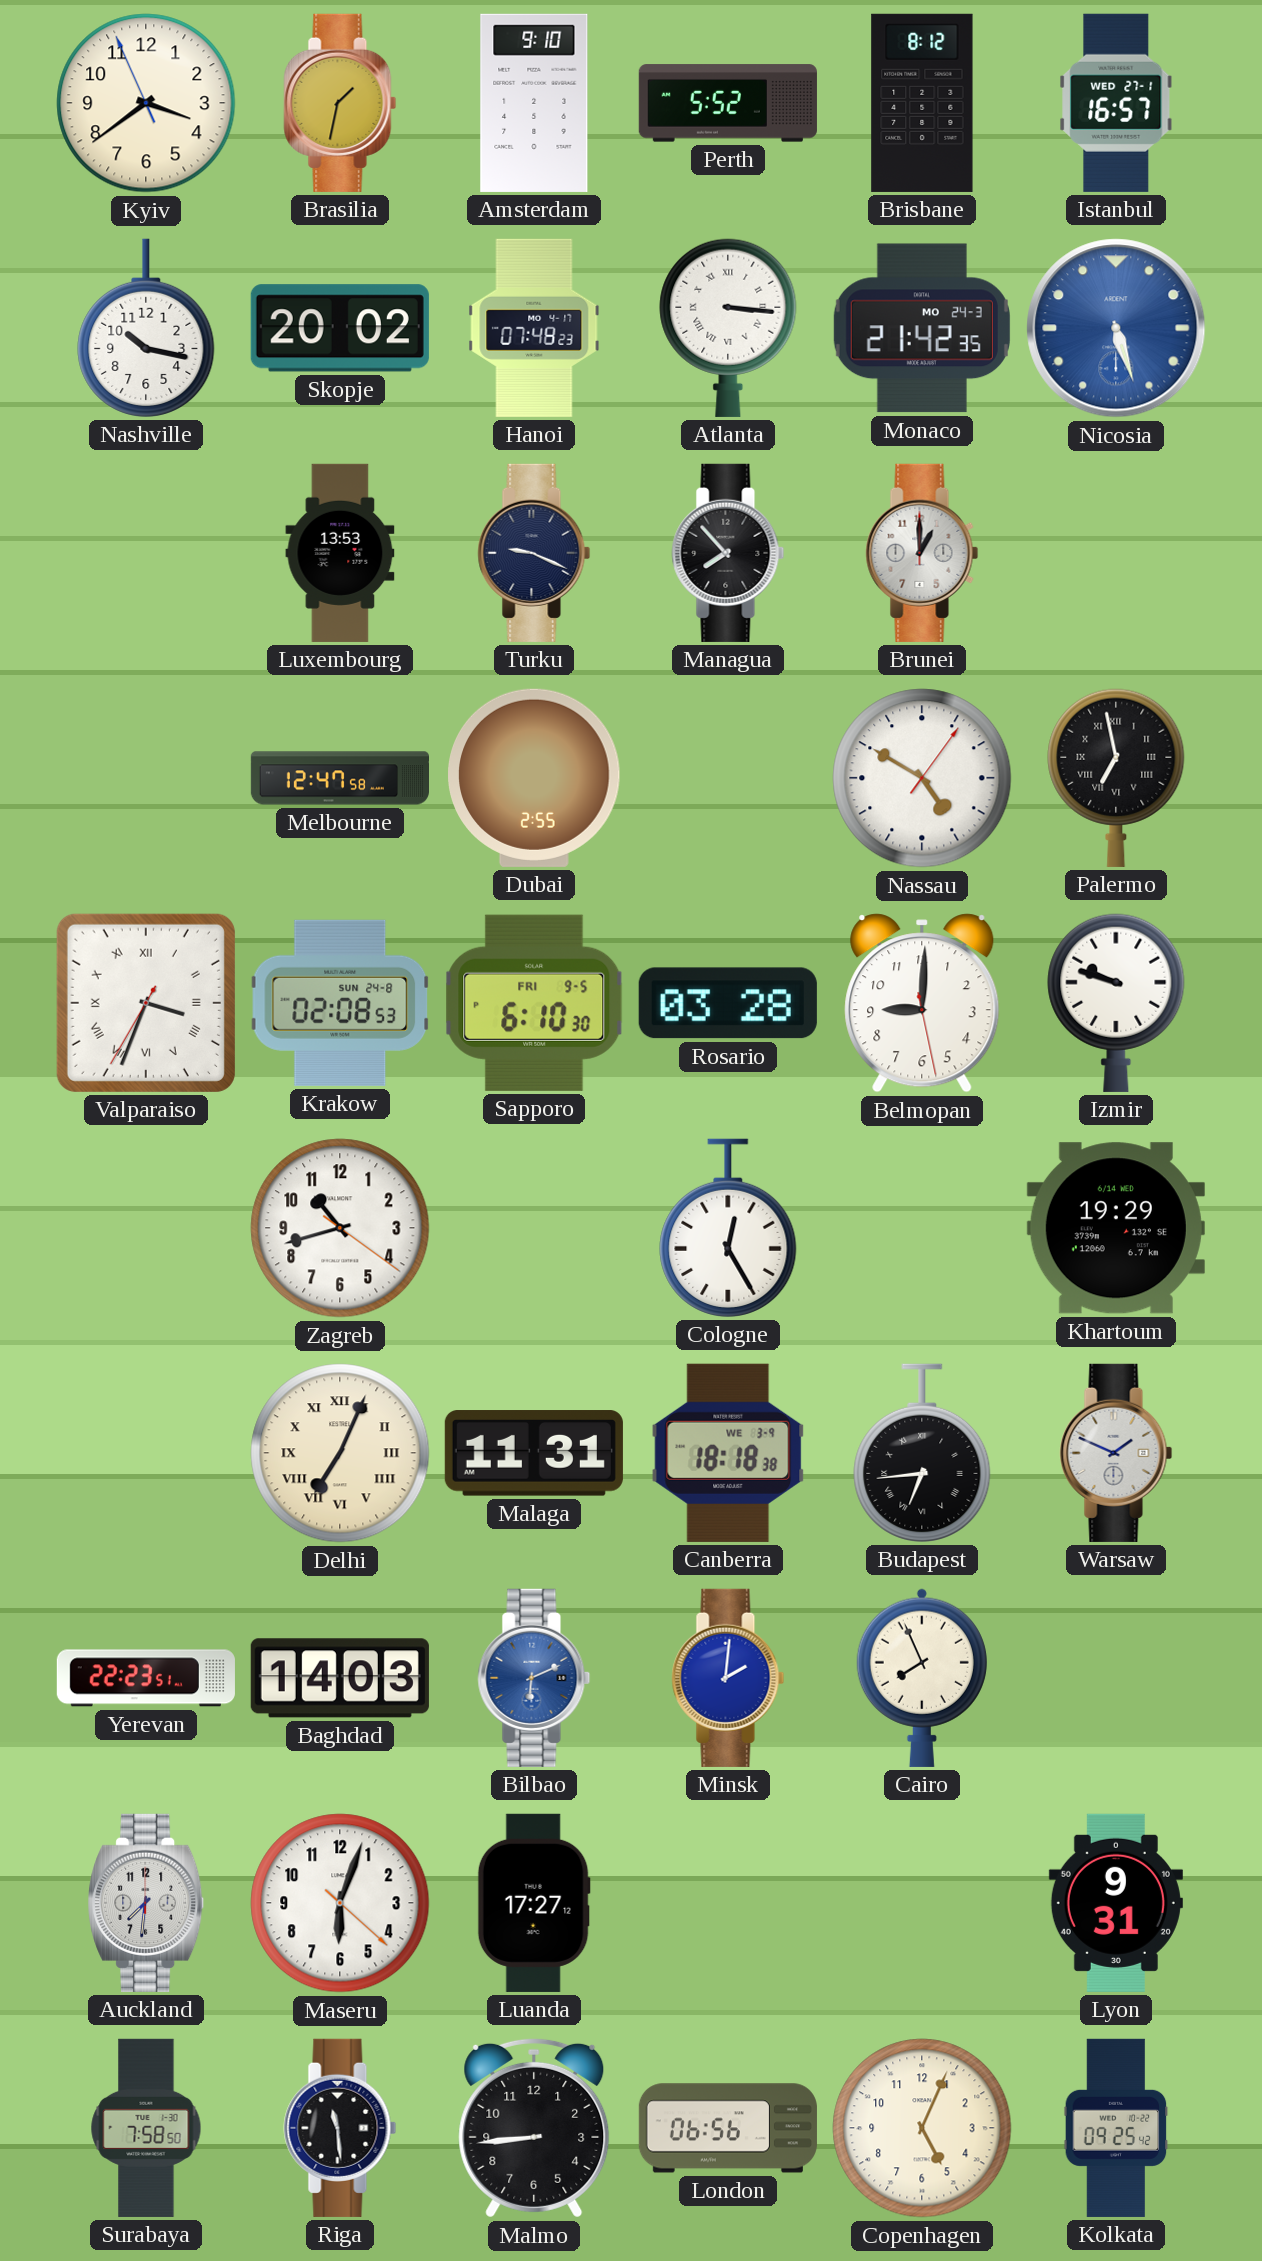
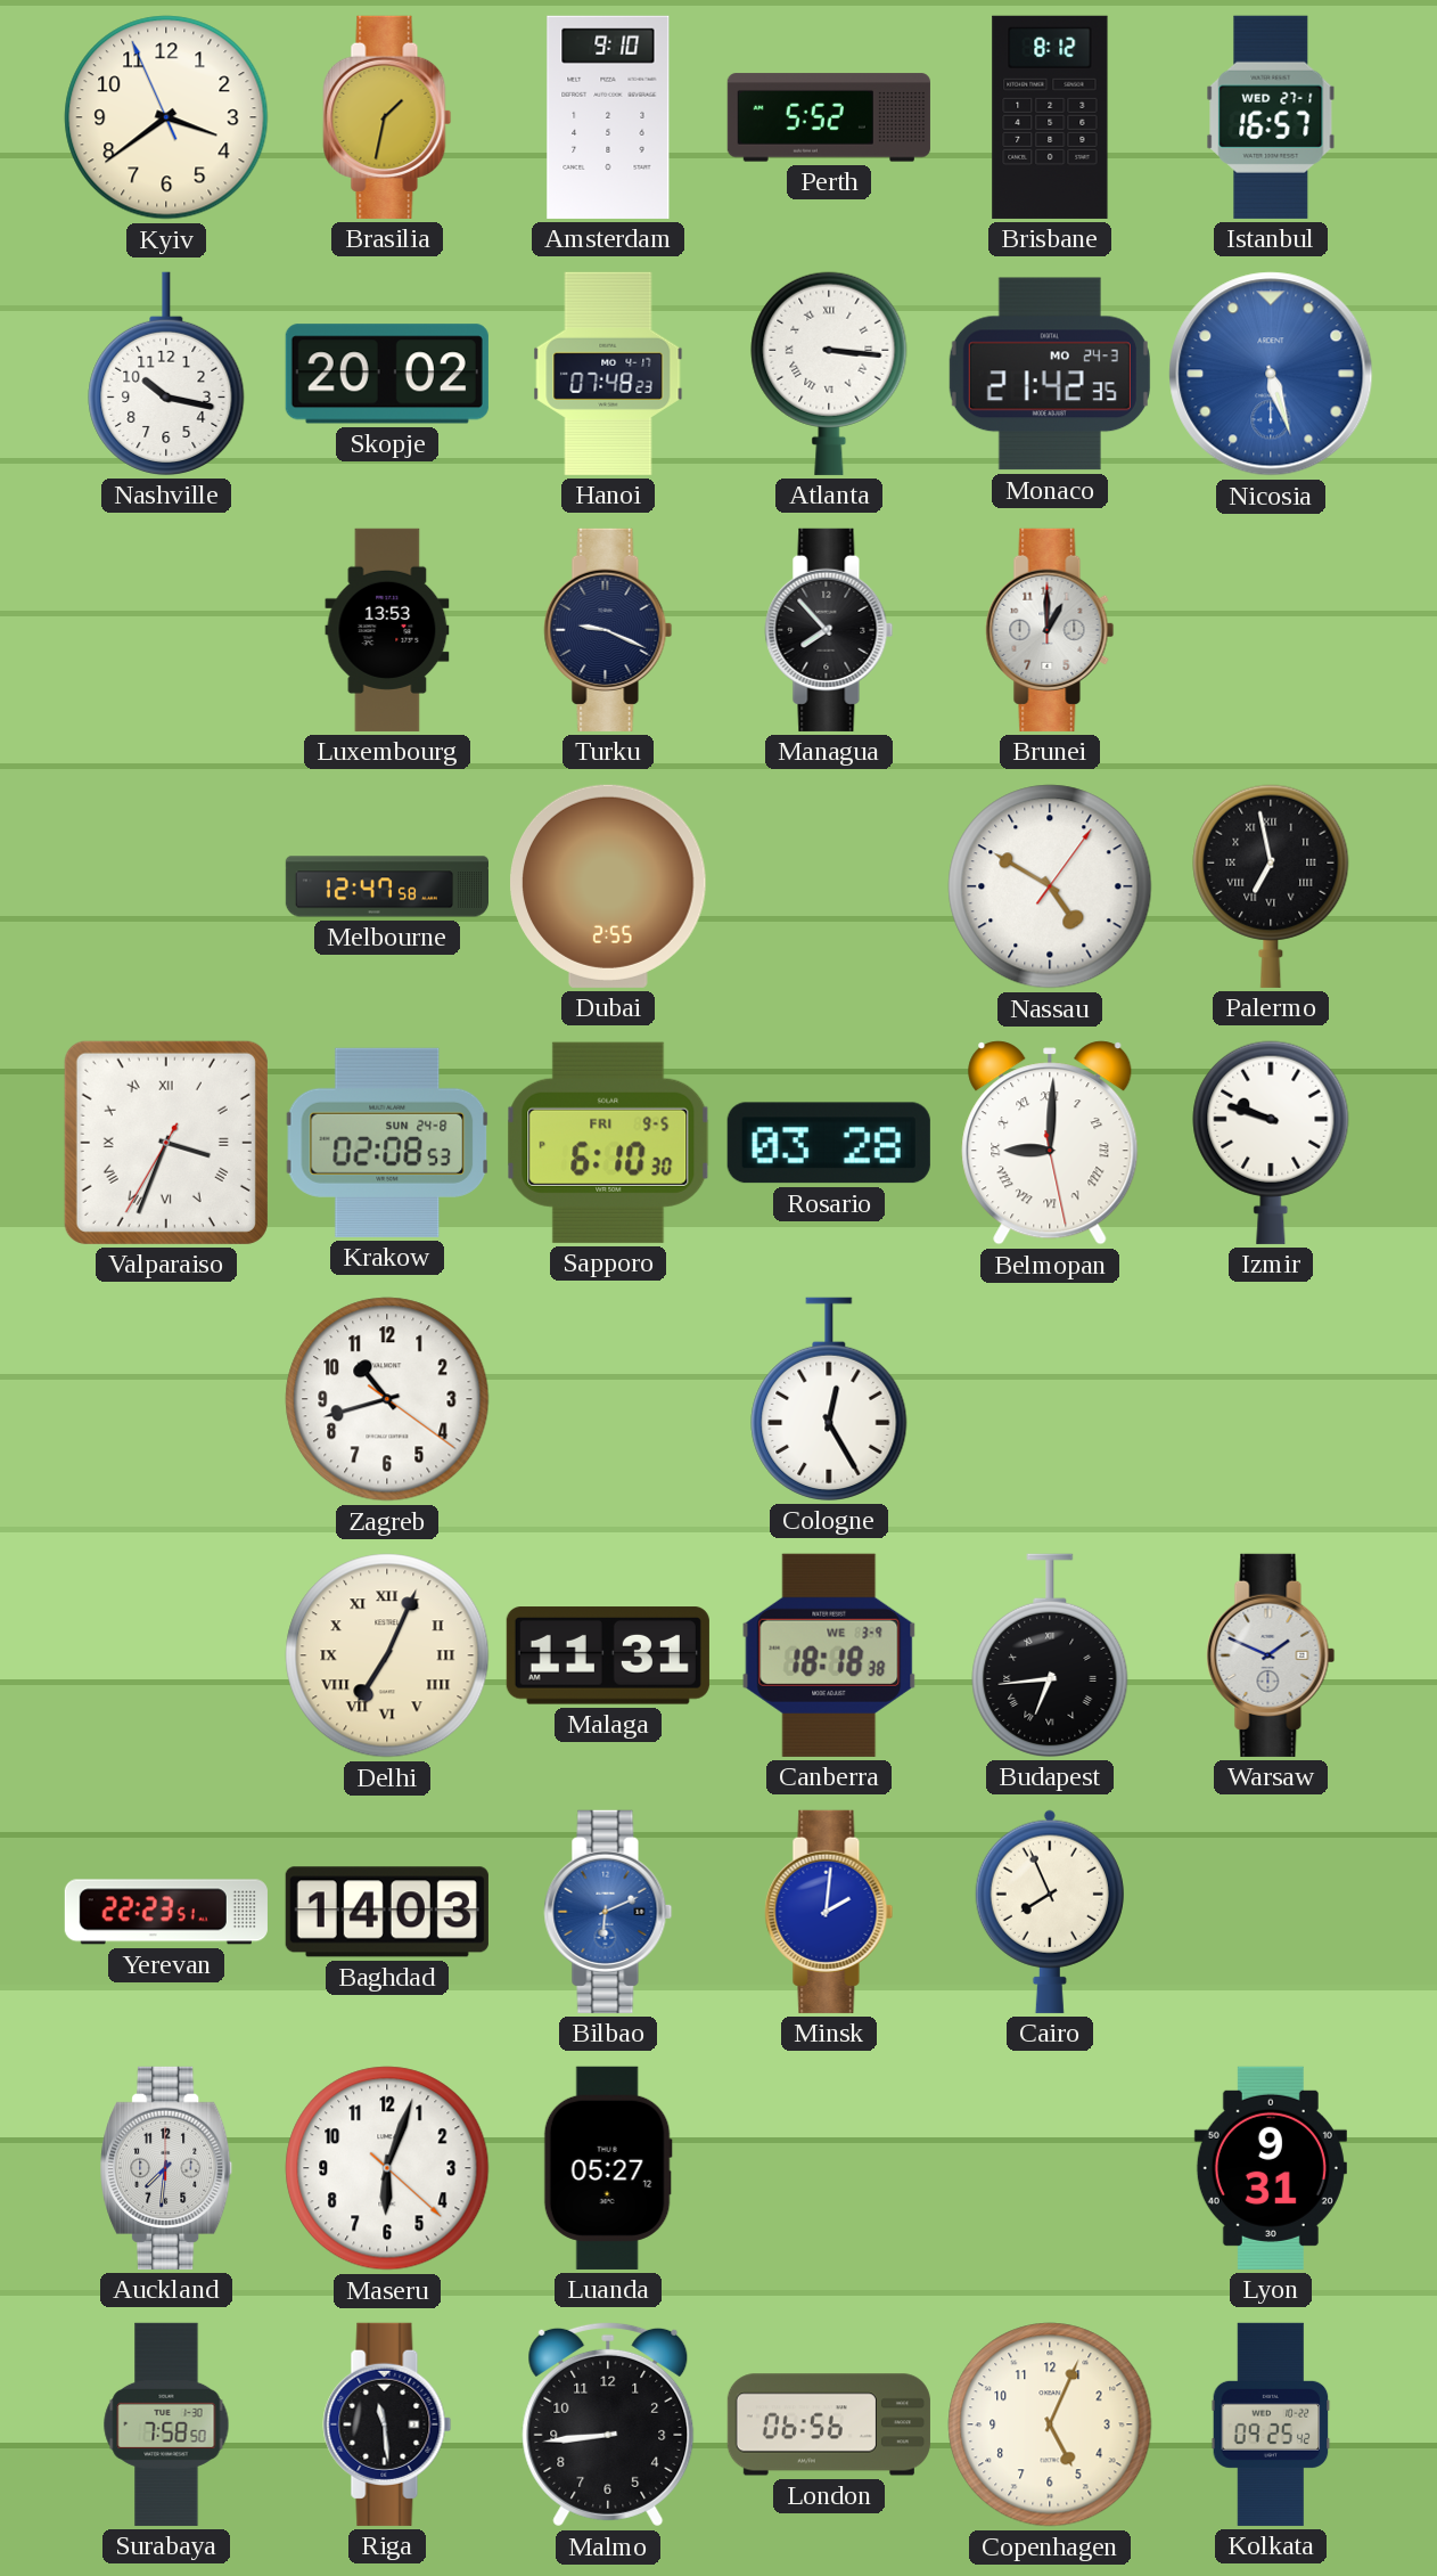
Belmopan numerals: Arabic -> Roman
Khartoum: 19:29 -> none
Luanda: 17:27 -> 05:27
